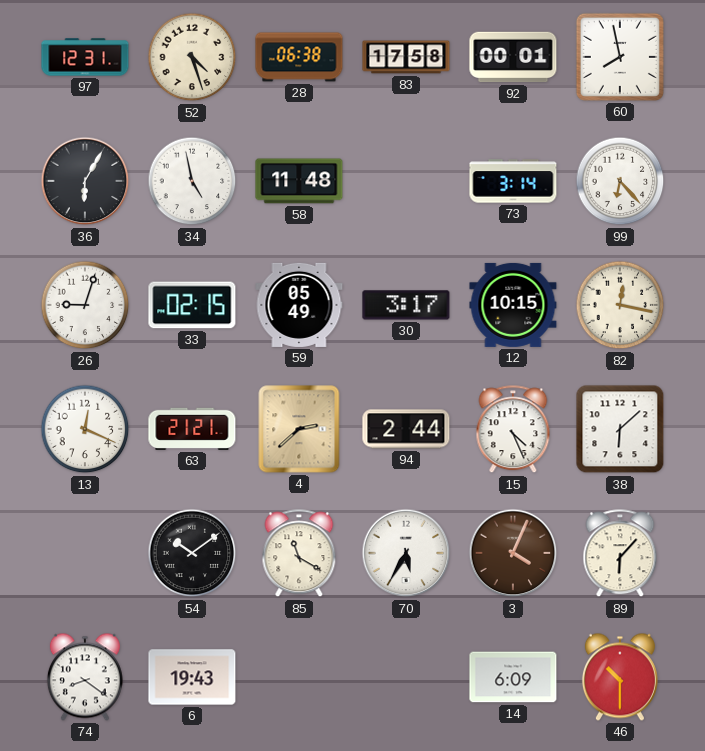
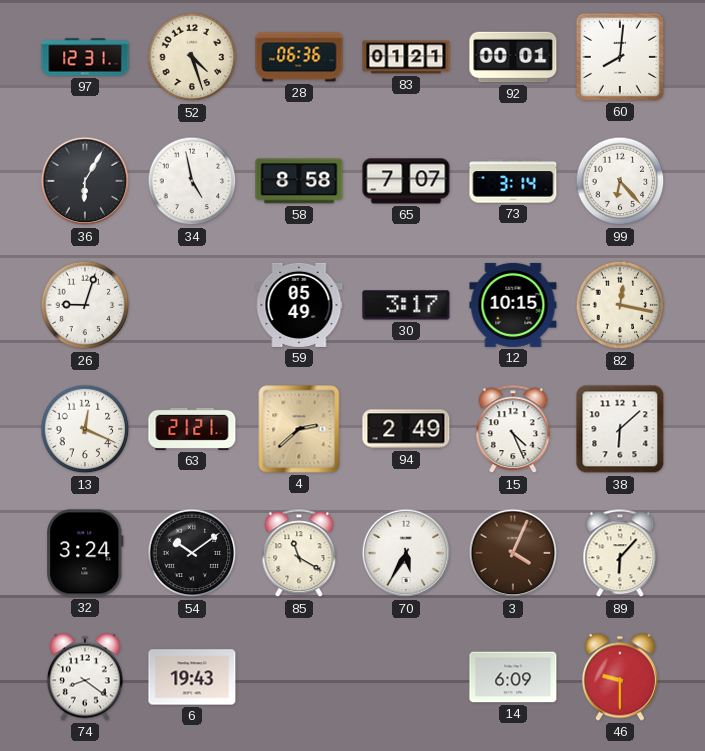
28: 06:38 -> 06:36
83: 17:58 -> 01:21
60: 7:58 -> 8:01
58: 11:48 -> 8:58
65: none -> 7:07
33: 02:15 -> none
94: 2:44 -> 2:49
32: none -> 3:24
46: 10:30 -> 9:30
